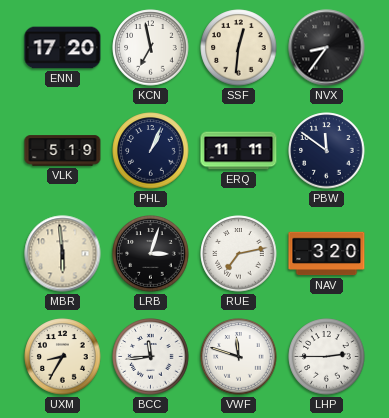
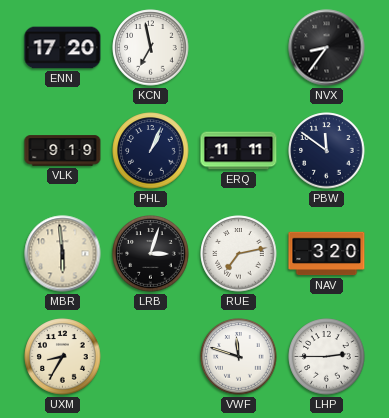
SSF: 12:31 -> none
VLK: 5:19 -> 9:19
BCC: 11:44 -> none
